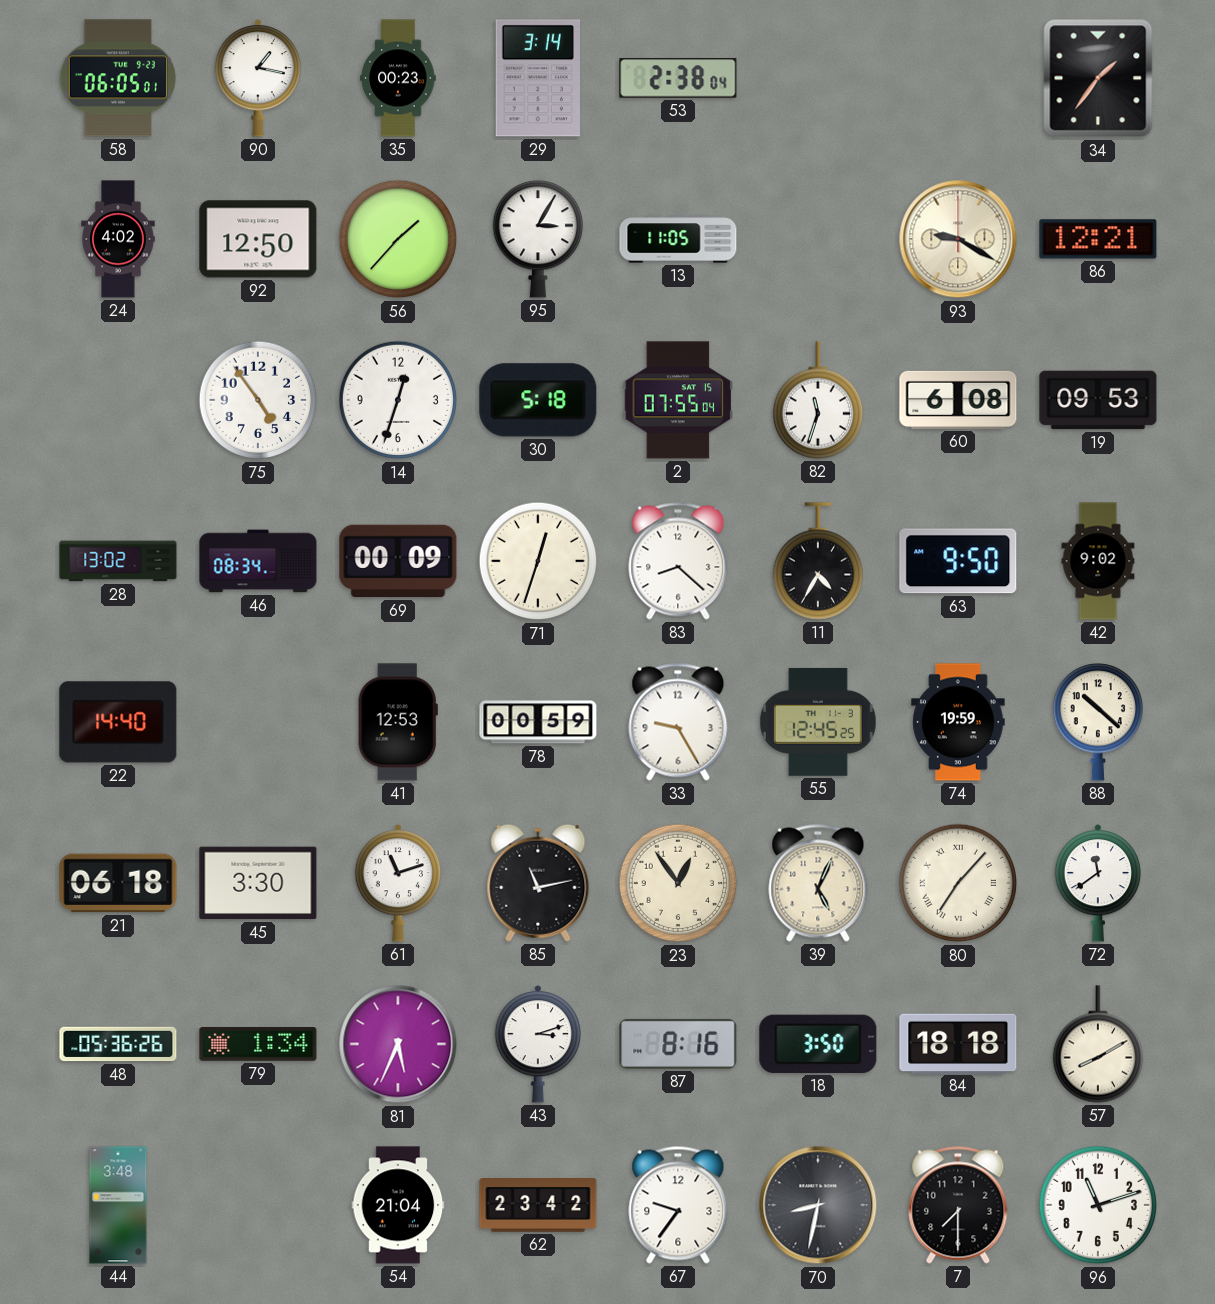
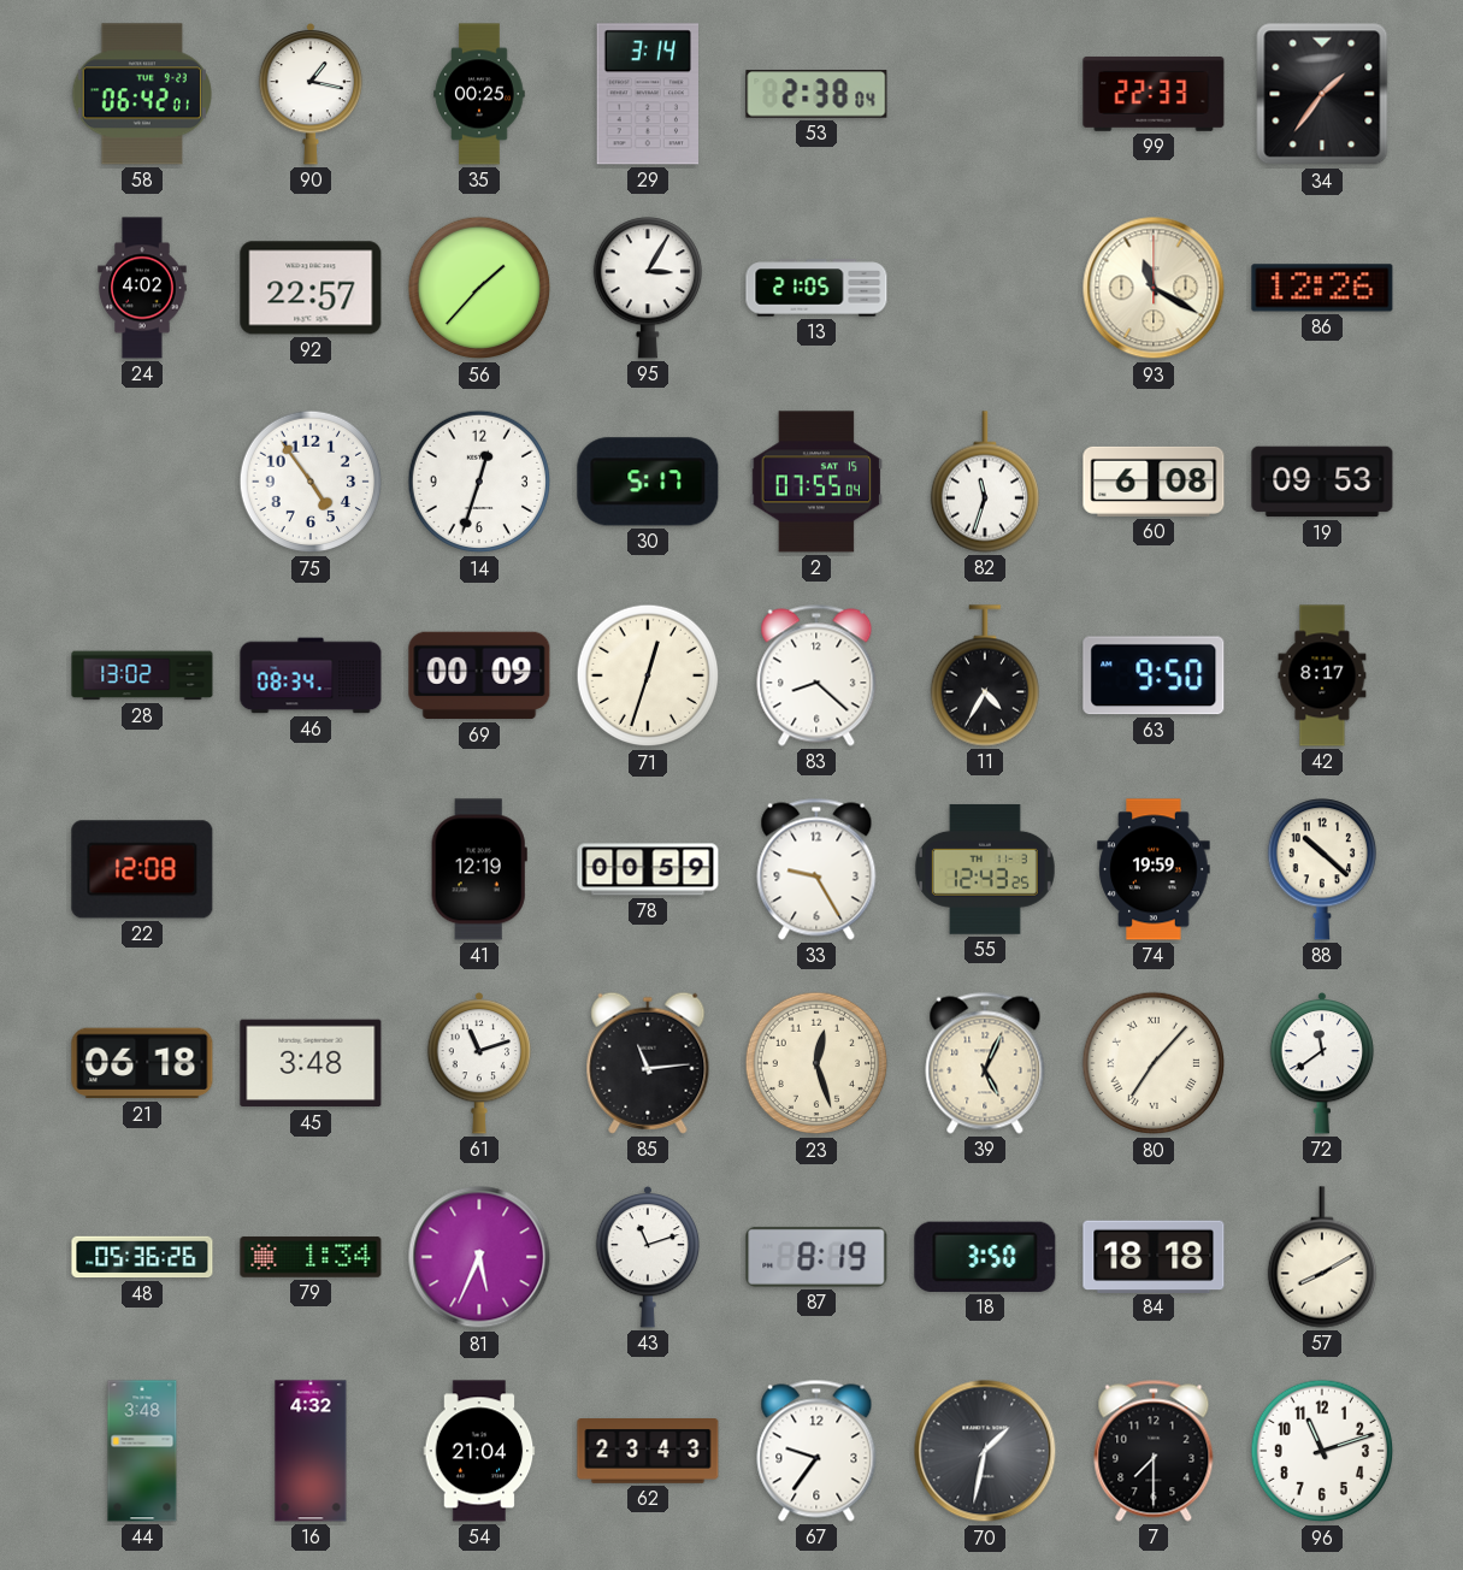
58: 06:05 -> 06:42
35: 00:23 -> 00:25
99: none -> 22:33
92: 12:50 -> 22:57
13: 11:05 -> 21:05
93: 9:20 -> 11:20
86: 12:21 -> 12:26
30: 5:18 -> 5:17
42: 9:02 -> 8:17
22: 14:40 -> 12:08
41: 12:53 -> 12:19
55: 12:45 -> 12:43
45: 3:30 -> 3:48
85: 11:13 -> 11:14
23: 12:54 -> 12:27
43: 3:12 -> 11:12
87: 8:16 -> 8:19
16: none -> 4:32
62: 23:42 -> 23:43
70: 8:32 -> 1:32
